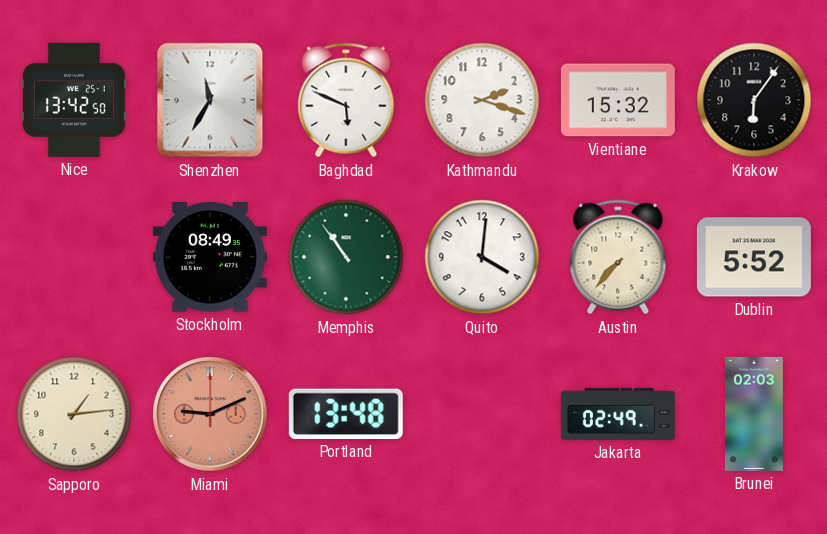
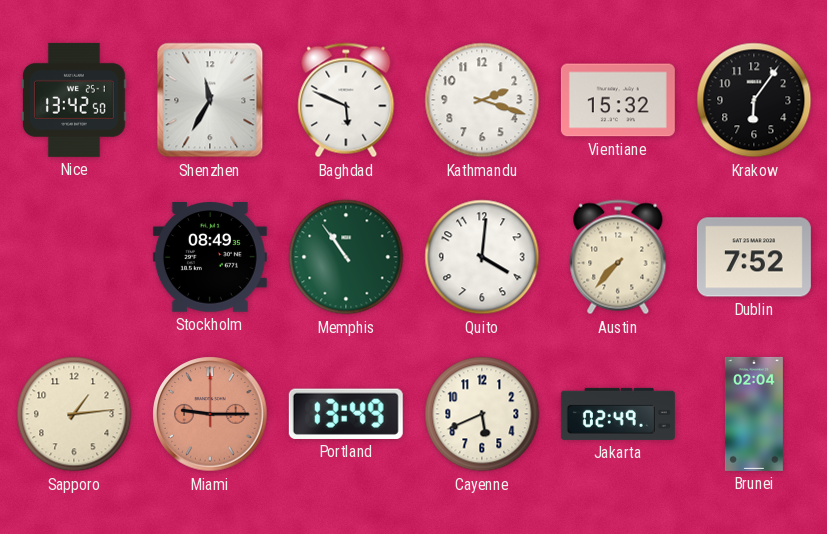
Dublin: 5:52 -> 7:52
Miami: 9:11 -> 9:15
Portland: 13:48 -> 13:49
Cayenne: none -> 5:41
Brunei: 02:03 -> 02:04
